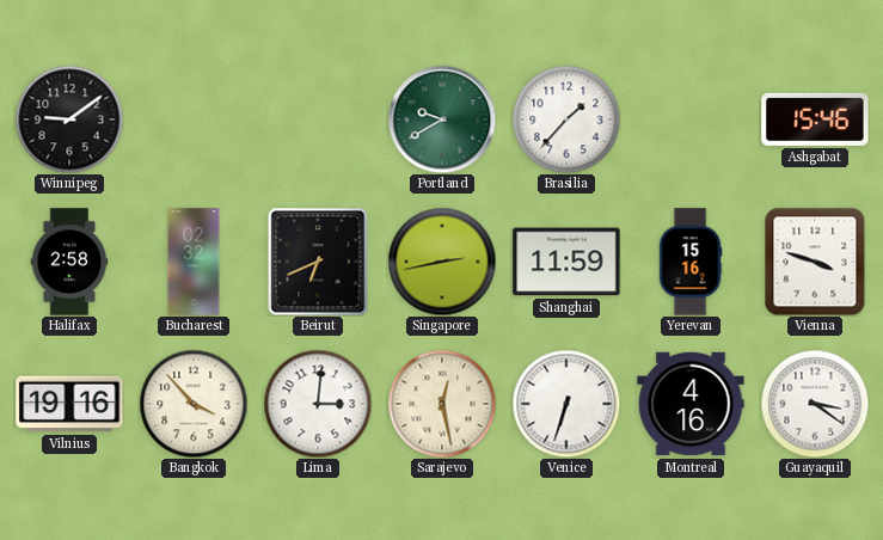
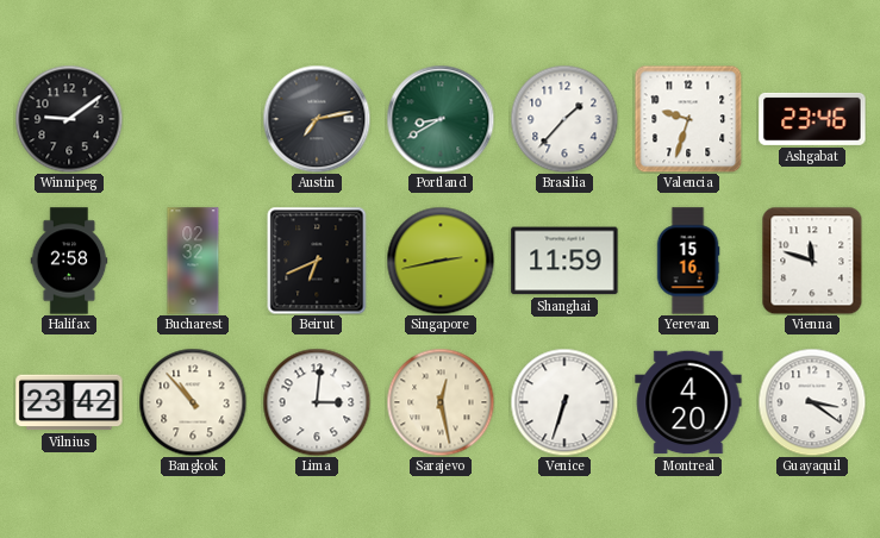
Austin: none -> 7:13
Portland: 9:40 -> 8:40
Valencia: none -> 9:33
Ashgabat: 15:46 -> 23:46
Vienna: 3:48 -> 11:48
Vilnius: 19:16 -> 23:42
Bangkok: 3:53 -> 10:53
Montreal: 4:16 -> 4:20
